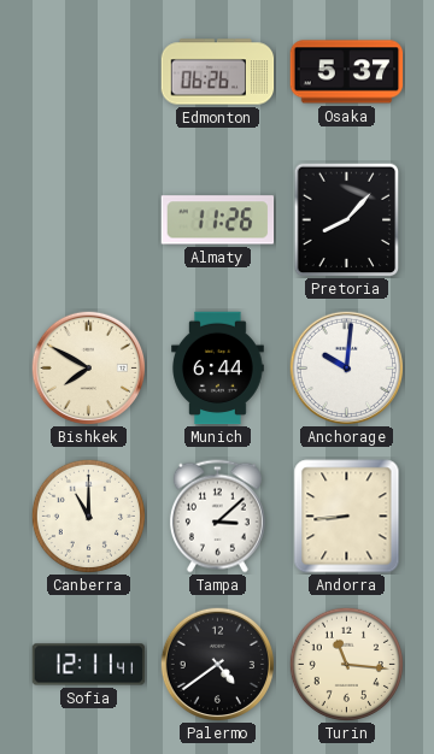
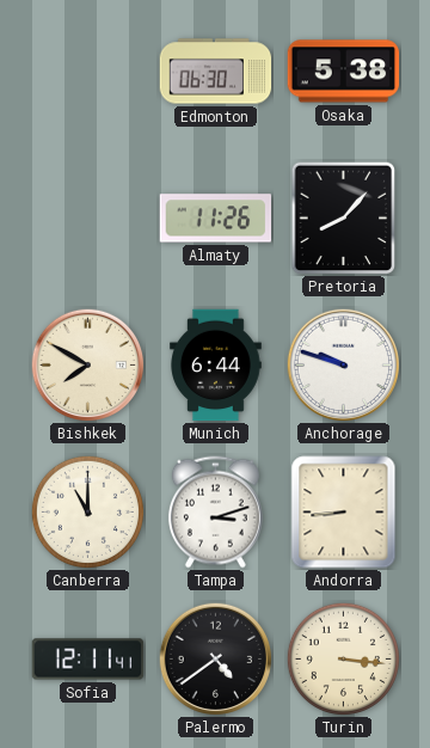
Edmonton: 06:26 -> 06:30
Osaka: 5:37 -> 5:38
Anchorage: 10:01 -> 9:48
Tampa: 3:08 -> 3:12
Turin: 11:16 -> 3:16
